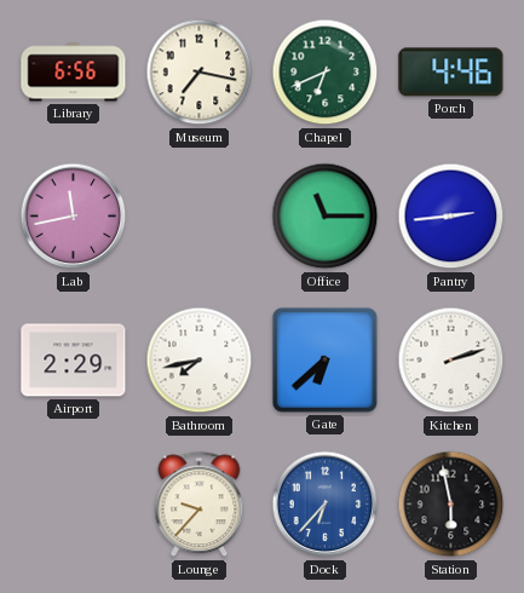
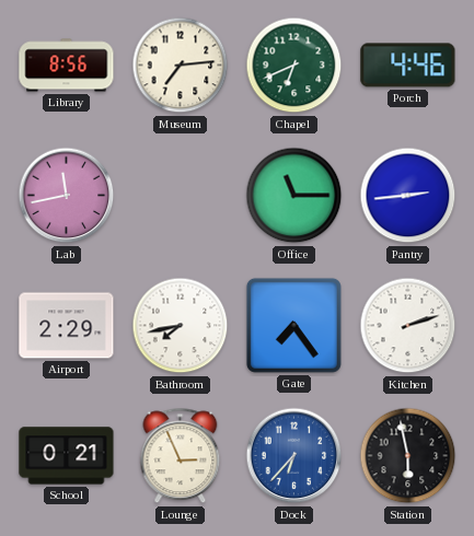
Library: 6:56 -> 8:56
Museum: 7:17 -> 7:14
Gate: 6:38 -> 7:24
School: none -> 0:21
Lounge: 9:37 -> 2:56
